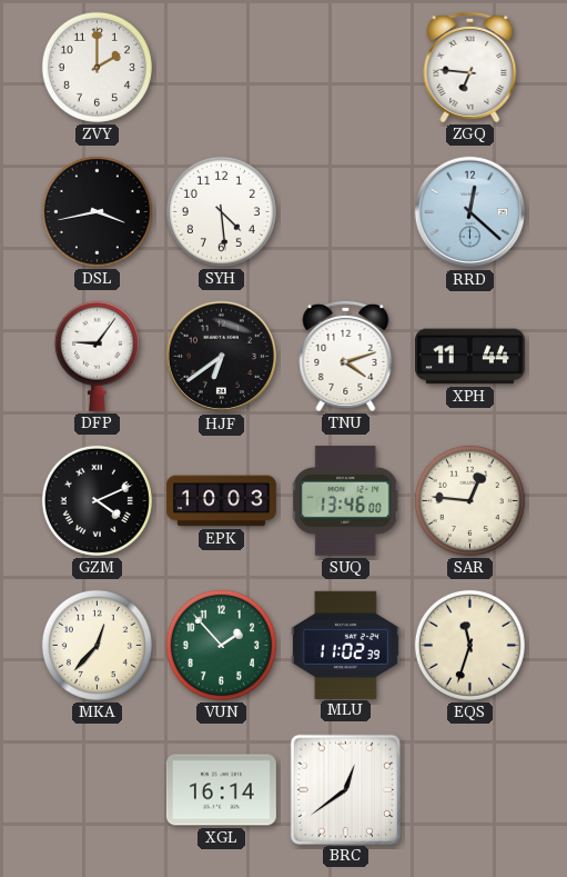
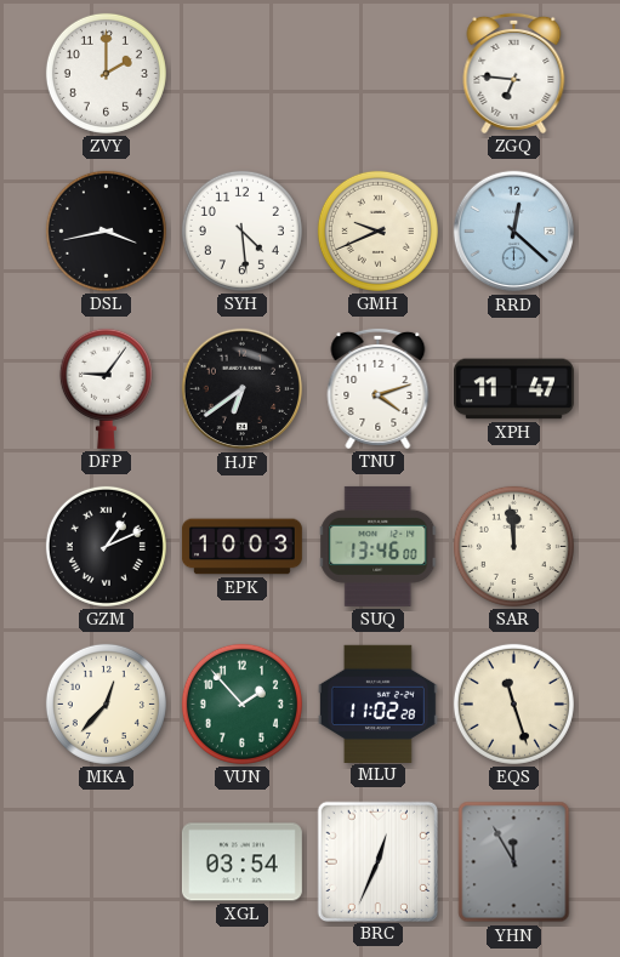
GMH: none -> 9:41
XPH: 11:44 -> 11:47
GZM: 4:11 -> 1:11
SAR: 12:46 -> 11:59
MLU: 11:02:39 -> 11:02:28
EQS: 11:33 -> 11:27
XGL: 16:14 -> 03:54
BRC: 12:39 -> 12:34
YHN: none -> 11:55
